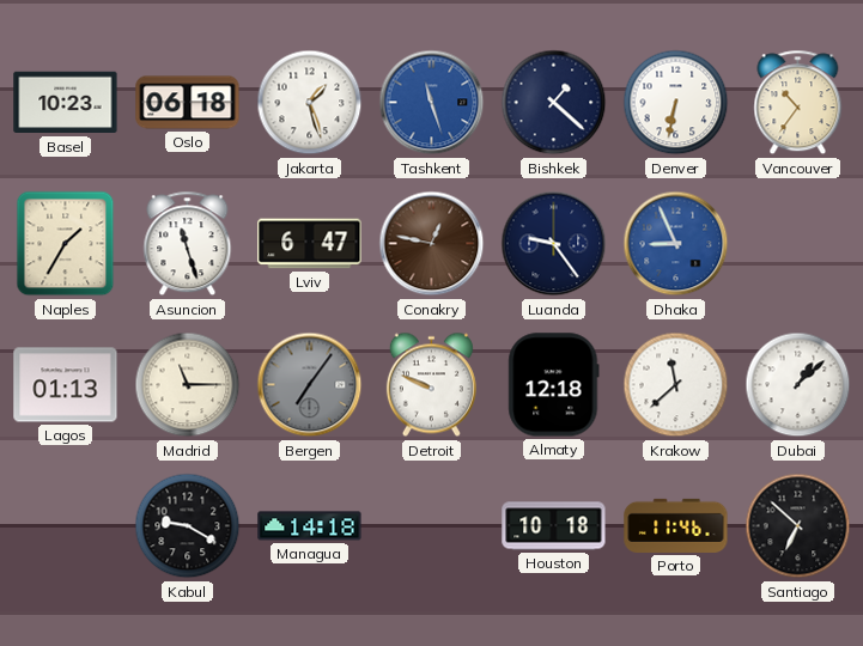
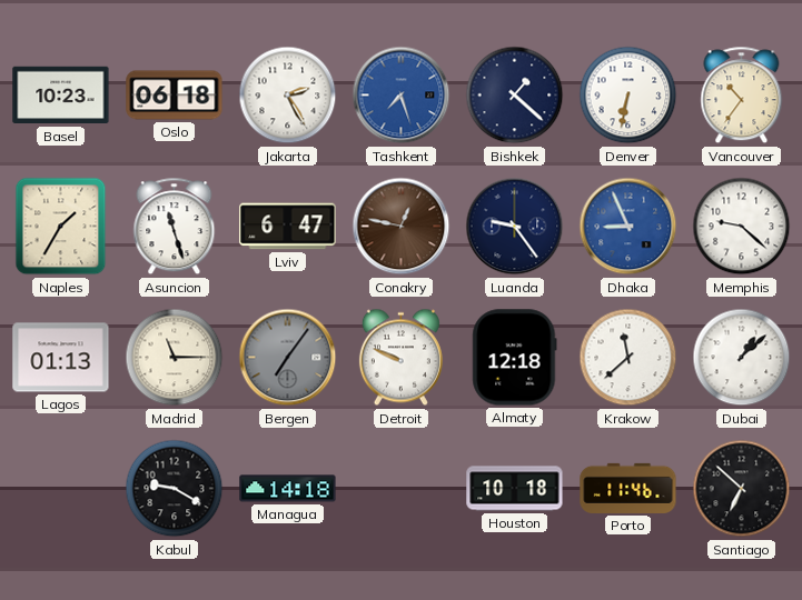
Jakarta: 1:27 -> 2:25
Tashkent: 11:27 -> 7:27
Memphis: none -> 9:22
